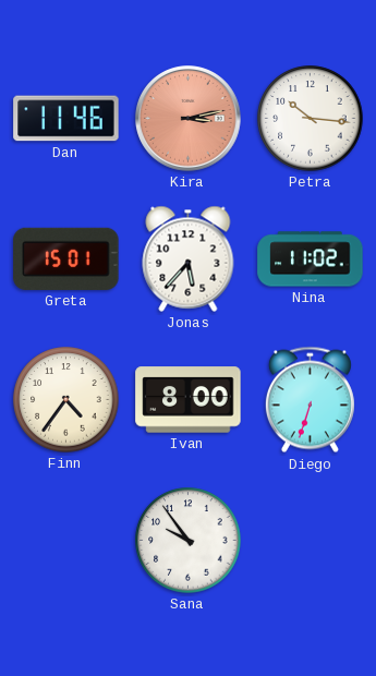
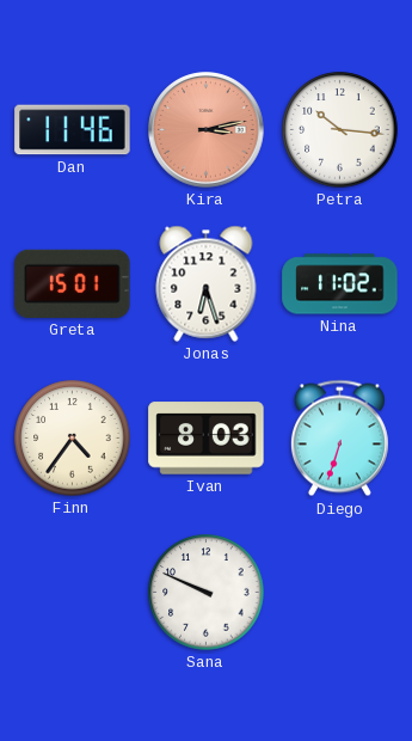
Jonas: 5:37 -> 6:27
Ivan: 8:00 -> 8:03
Sana: 9:54 -> 9:49
